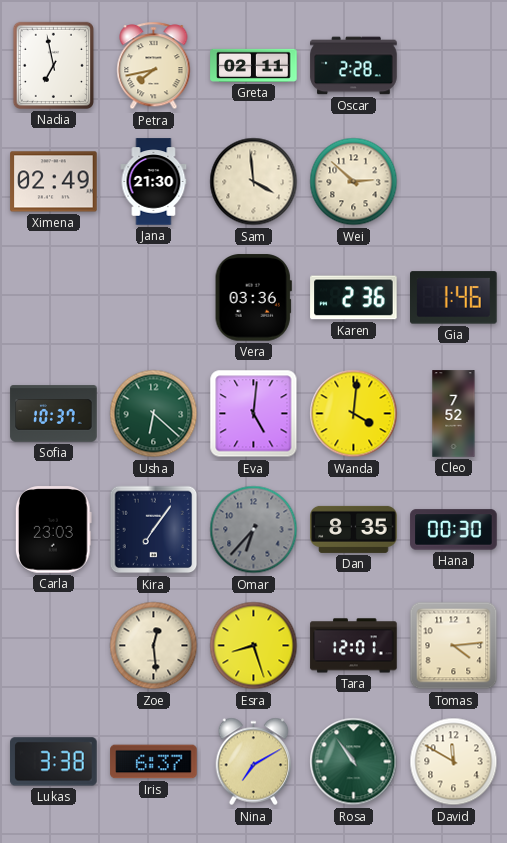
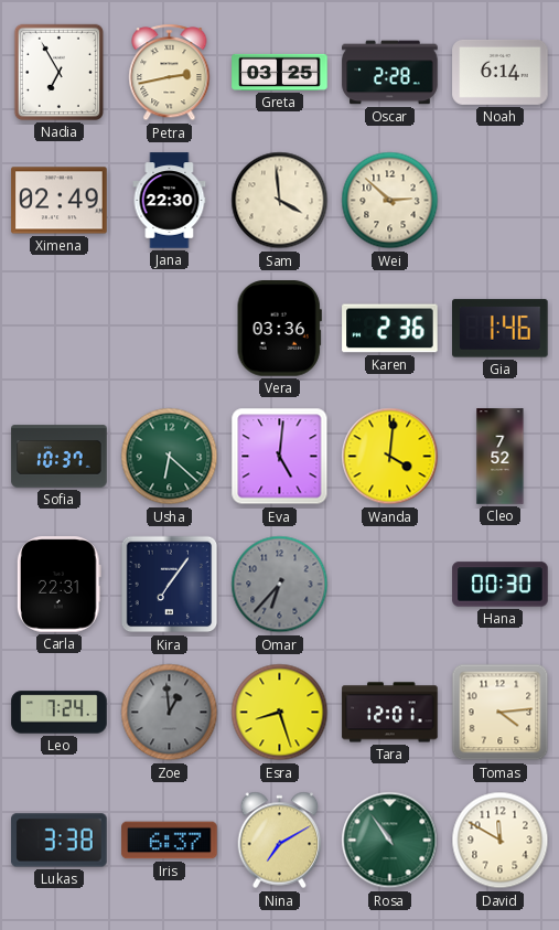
Nadia: 6:58 -> 6:55
Petra: 7:43 -> 2:43
Greta: 02:11 -> 03:25
Noah: none -> 6:14
Jana: 21:30 -> 22:30
Carla: 23:03 -> 22:31
Dan: 8:35 -> none
Leo: none -> 7:24
Zoe: 12:29 -> 12:59
Zoe dial: cream -> grey
